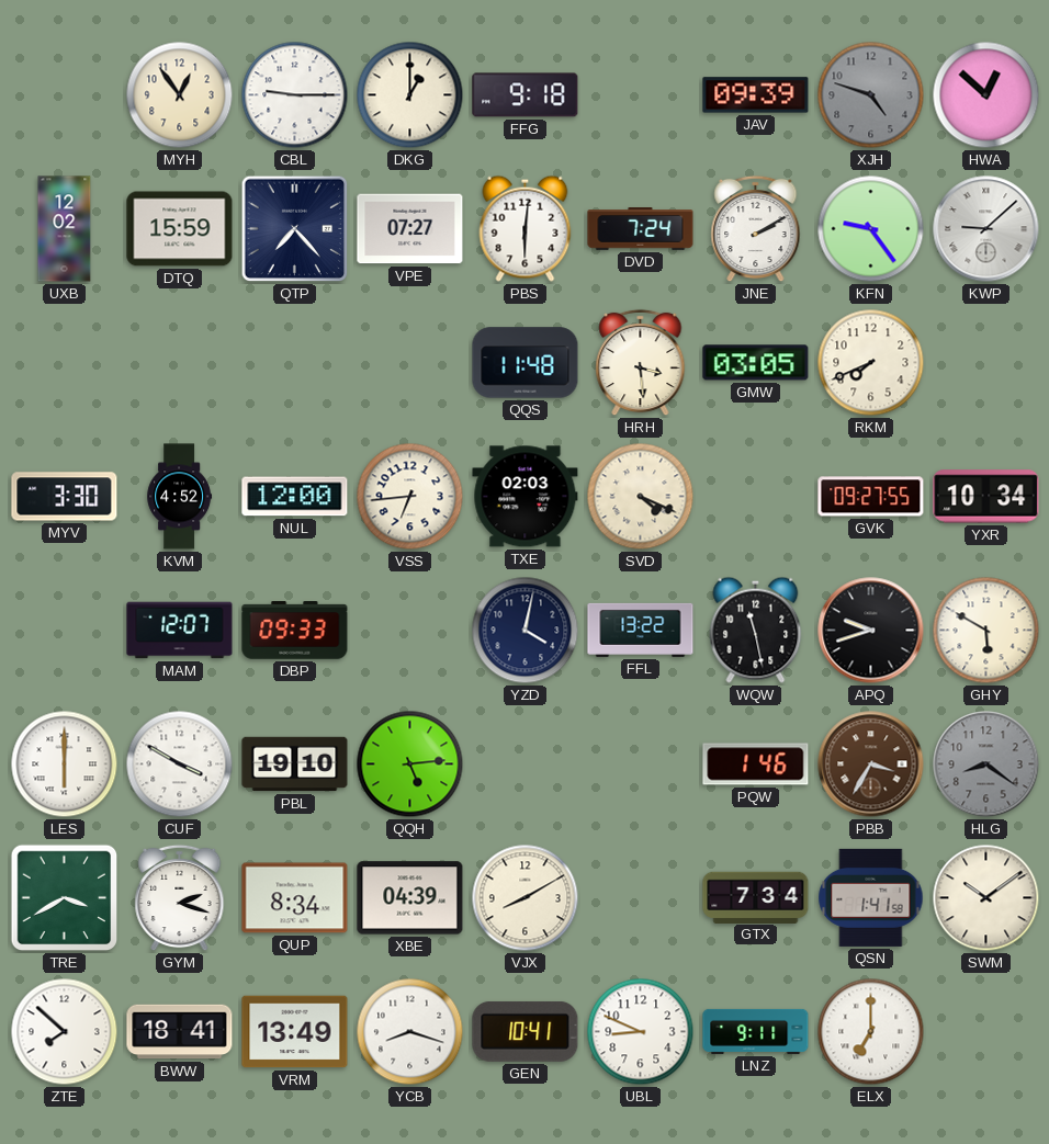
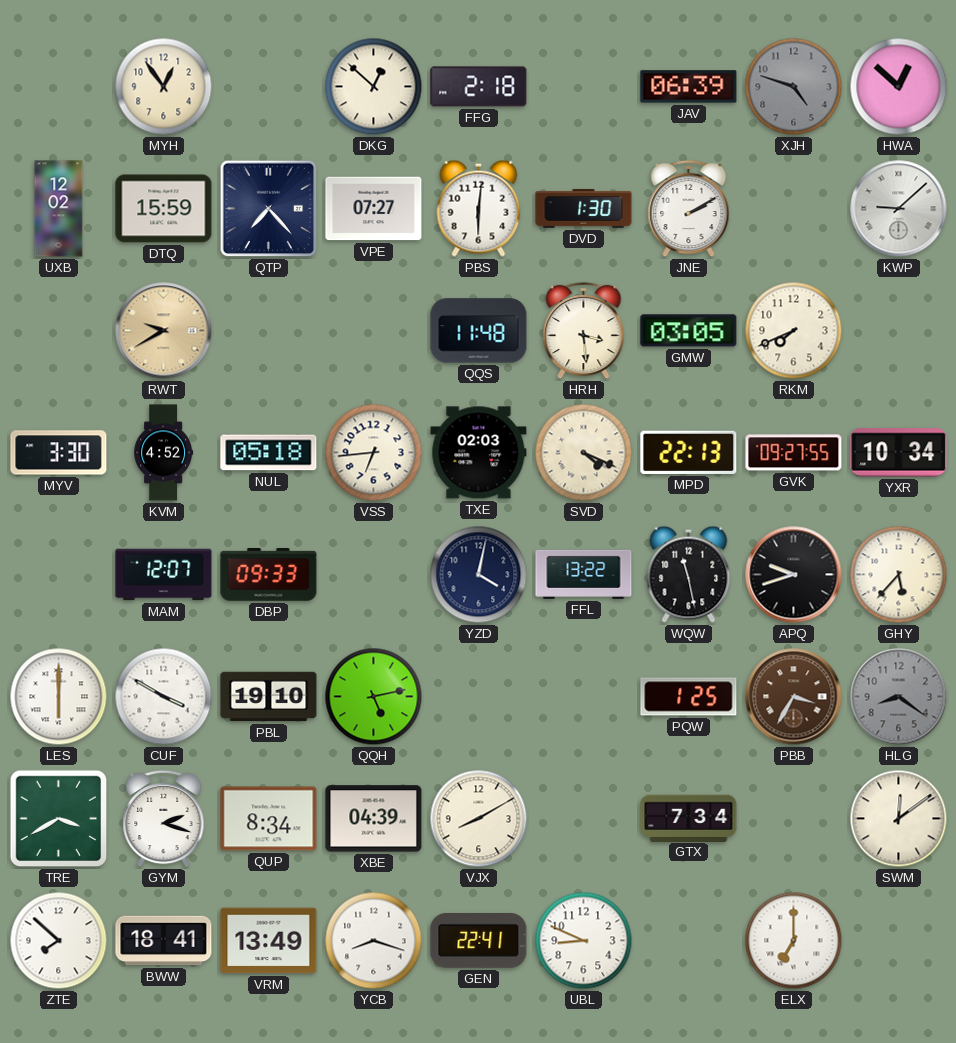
CBL: 9:15 -> none
DKG: 1:00 -> 12:52
FFG: 9:18 -> 2:18
JAV: 09:39 -> 06:39
DVD: 7:24 -> 1:30
KFN: 9:24 -> none
RWT: none -> 9:40
NUL: 12:00 -> 05:18
MPD: none -> 22:13
GHY: 5:50 -> 5:37
QQH: 5:14 -> 5:13
PQW: 1:46 -> 1:25
QSN: 1:41 -> none
SWM: 10:09 -> 12:09
GEN: 10:41 -> 22:41
LNZ: 9:11 -> none
